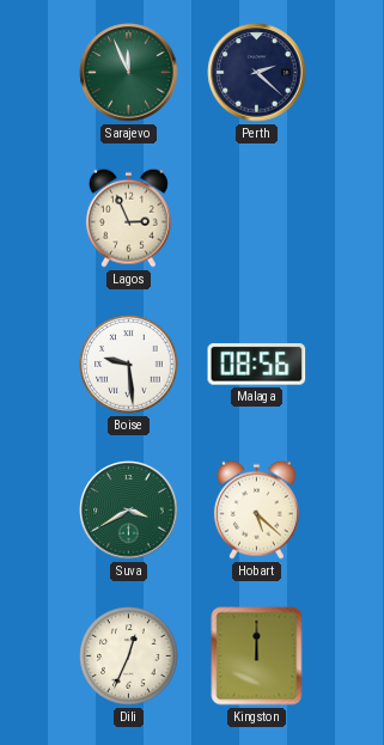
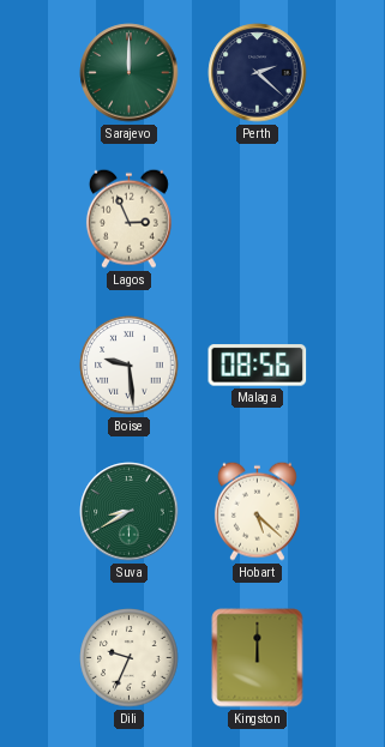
Sarajevo: 11:56 -> 12:00
Suva: 3:40 -> 8:40
Dili: 12:34 -> 9:34
